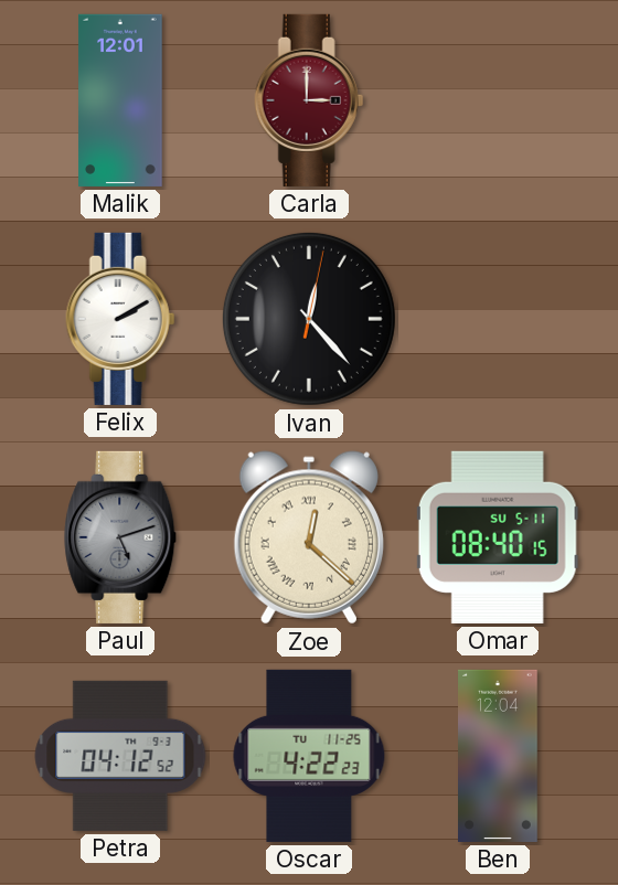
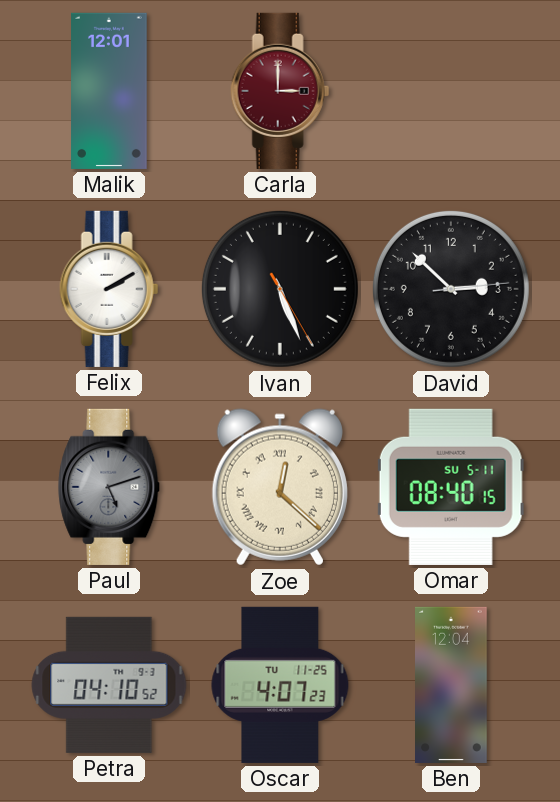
Ivan: 12:23 -> 5:26
David: none -> 2:52
Petra: 04:12 -> 04:10
Oscar: 4:22 -> 4:07
